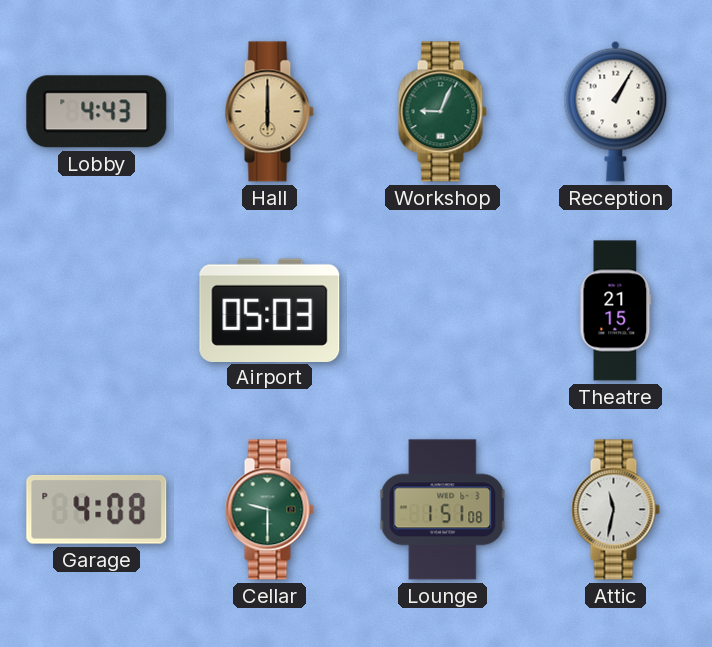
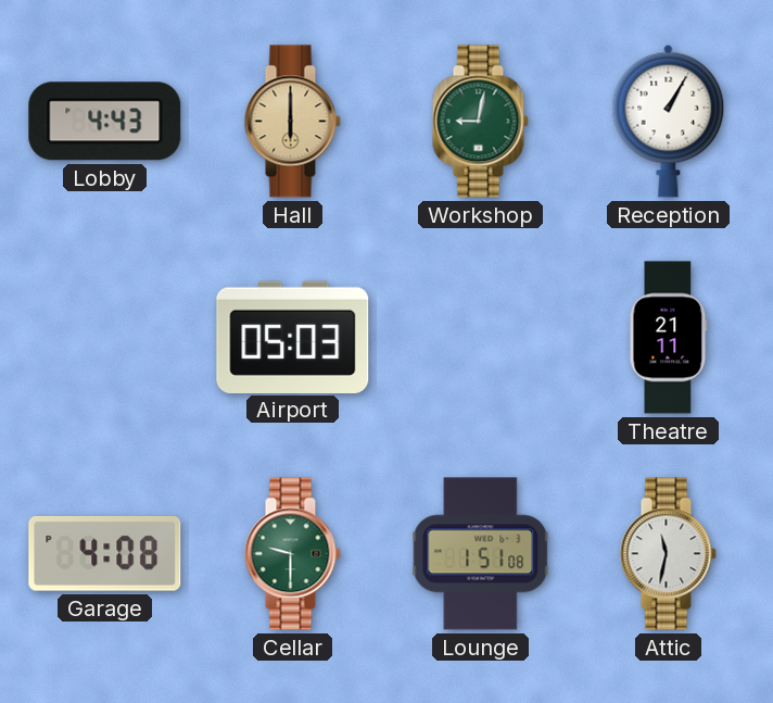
Workshop: 9:04 -> 9:02
Theatre: 21:15 -> 21:11
